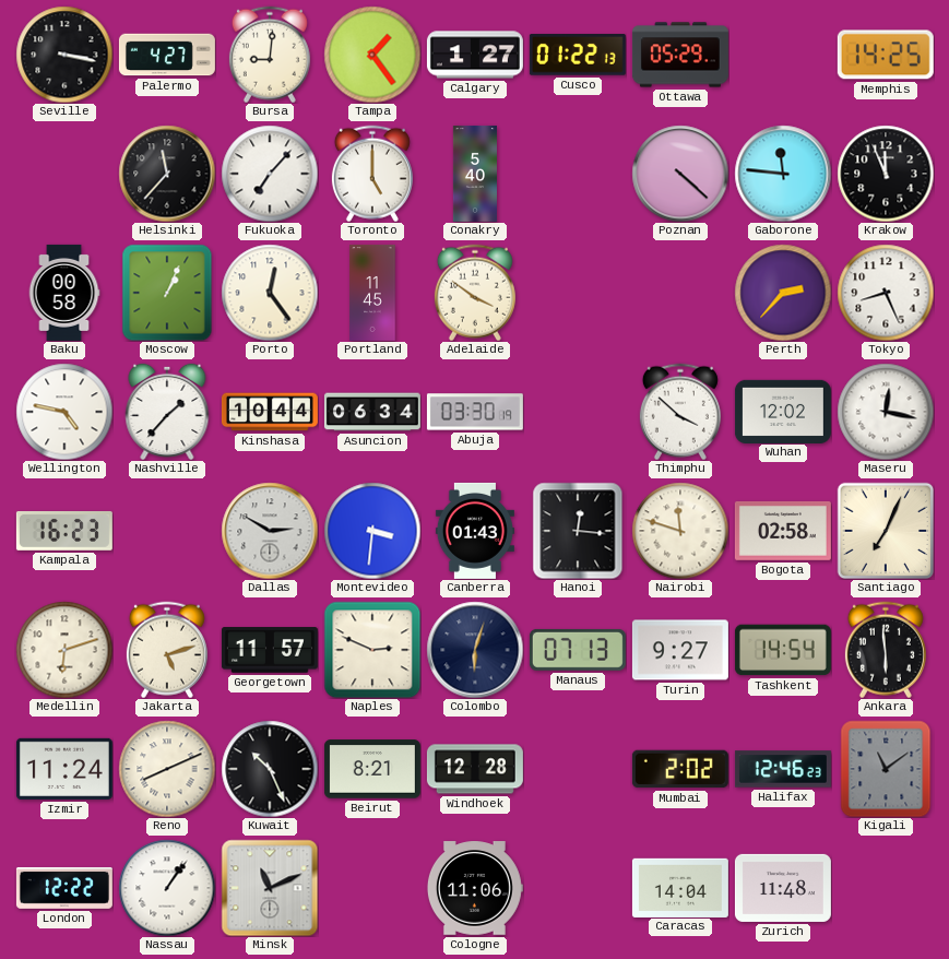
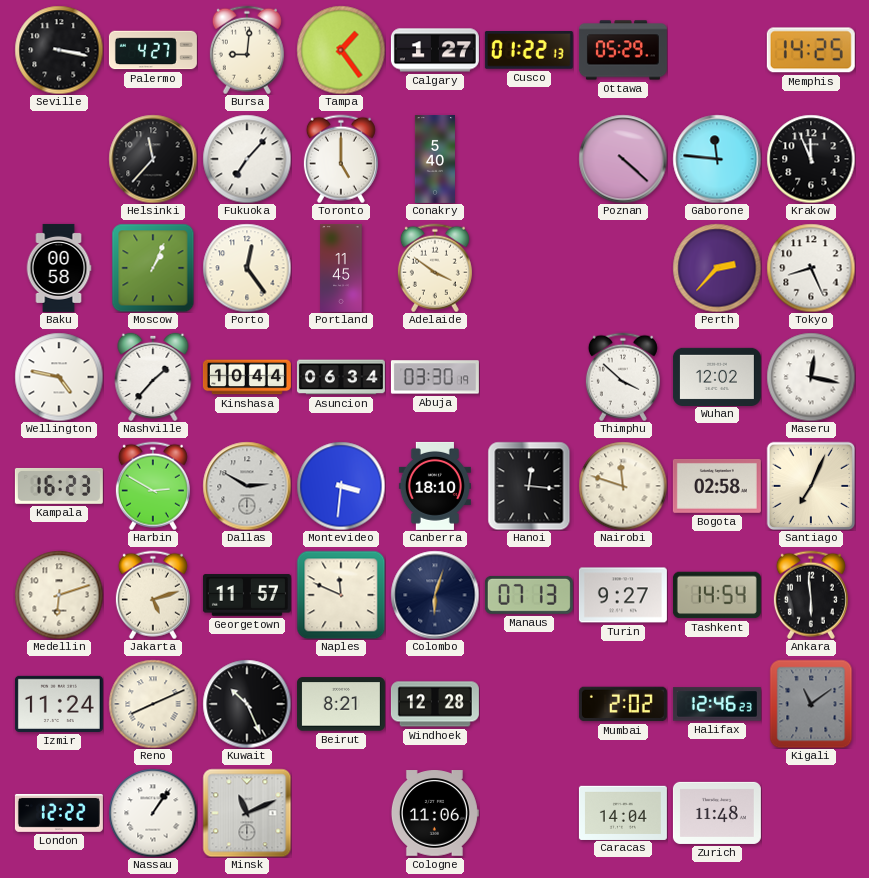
Harbin: none -> 2:50
Canberra: 01:43 -> 18:10
Naples: 2:49 -> 11:49
